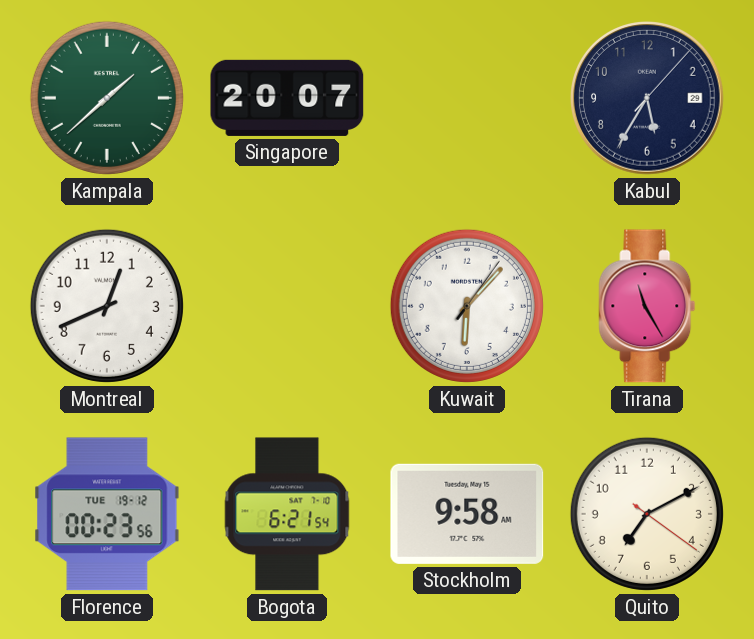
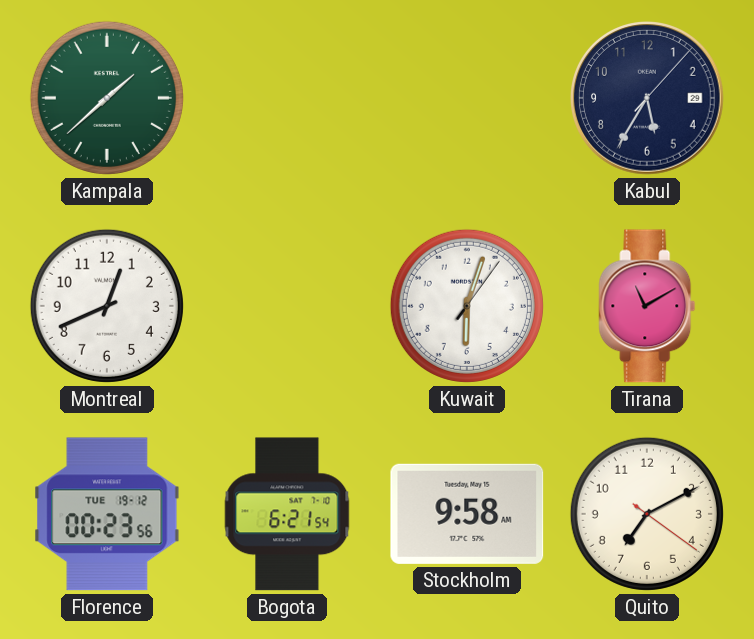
Singapore: 20:07 -> none
Kuwait: 6:07 -> 6:03
Tirana: 11:25 -> 11:10
